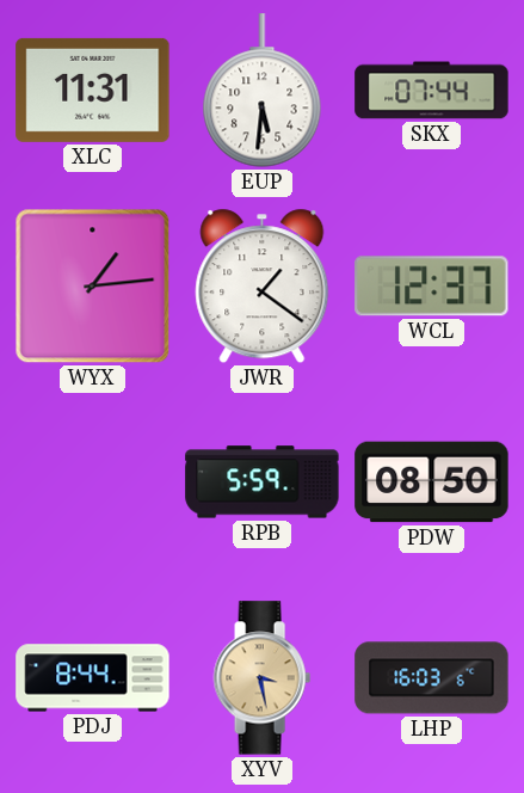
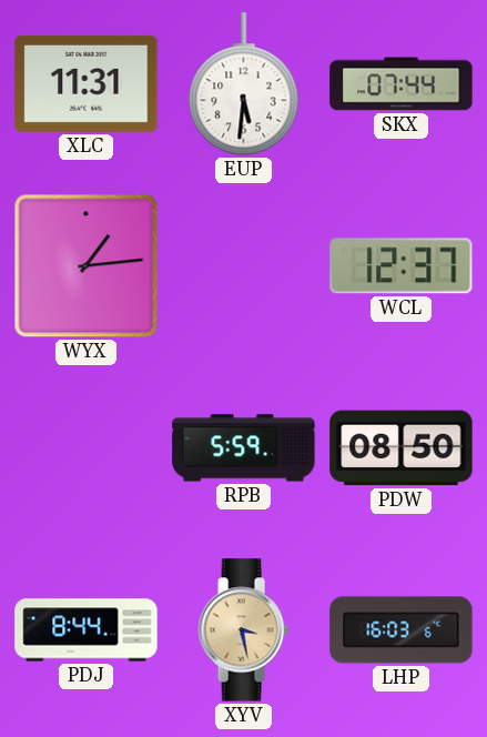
JWR: 1:21 -> none
